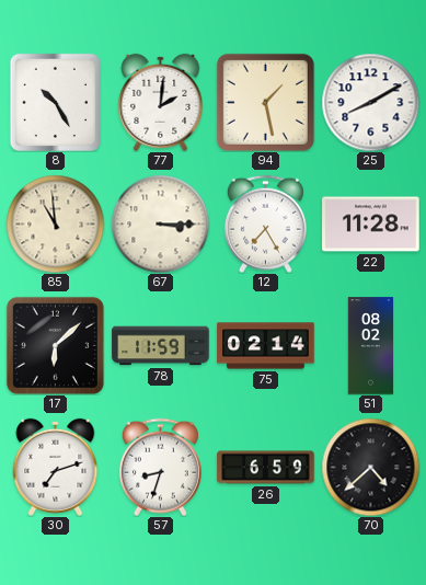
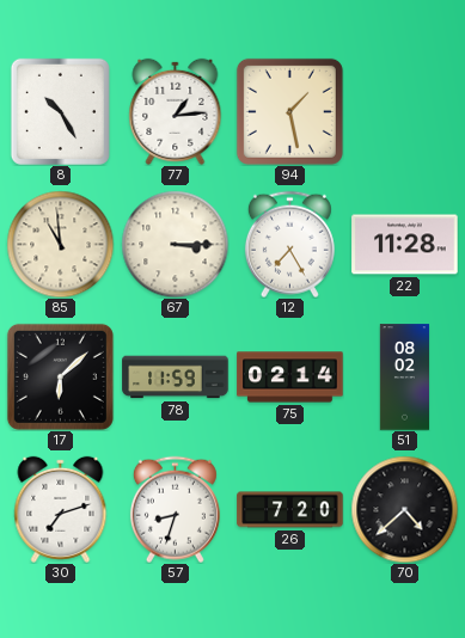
77: 2:01 -> 1:14
25: 8:10 -> none
26: 6:59 -> 7:20
